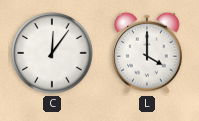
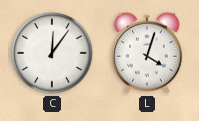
L: 4:00 -> 4:03
